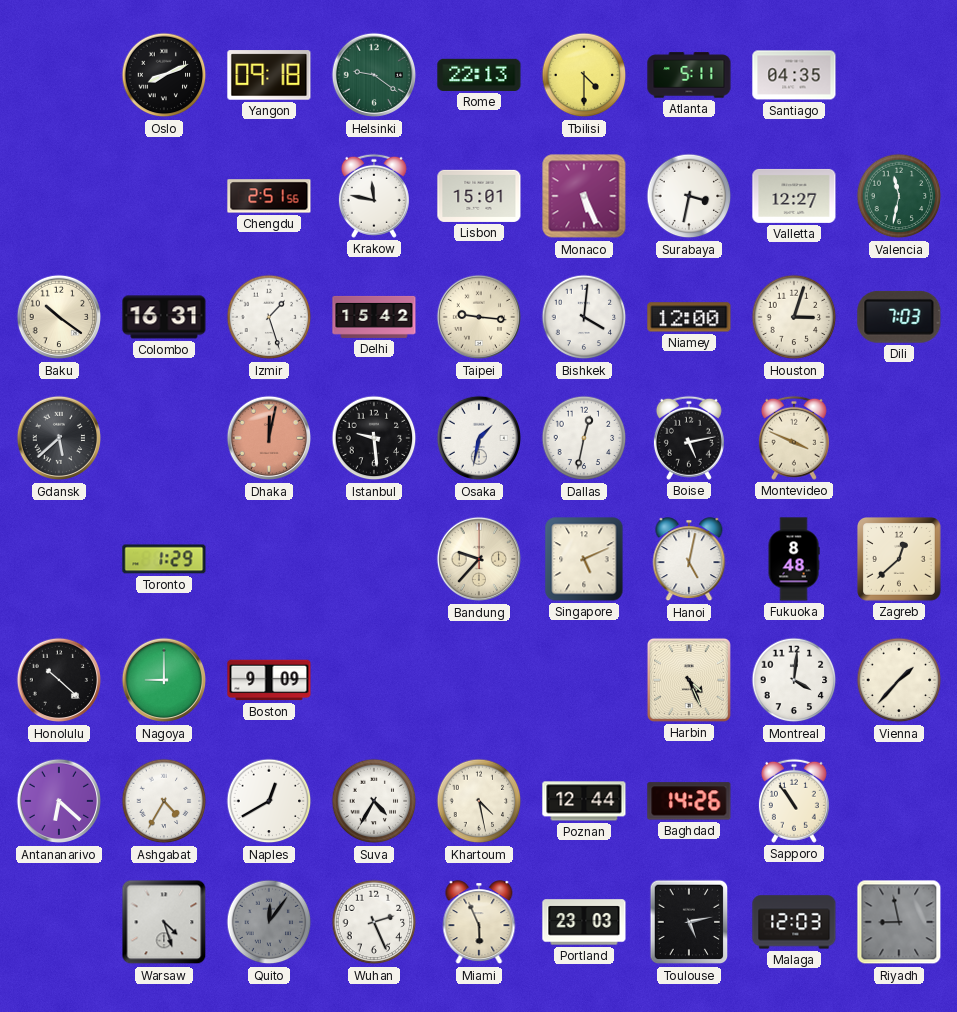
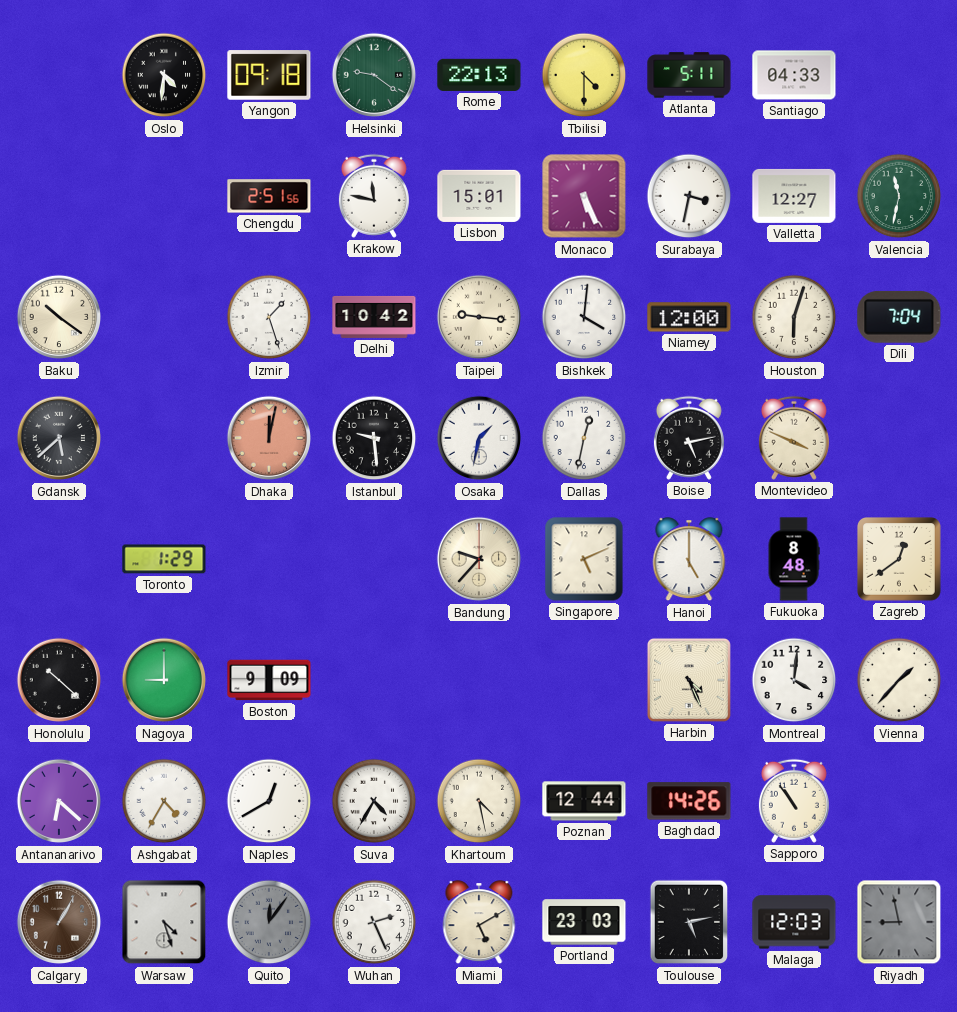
Oslo: 8:11 -> 4:31
Santiago: 04:35 -> 04:33
Colombo: 16:31 -> none
Delhi: 15:42 -> 10:42
Houston: 3:03 -> 6:03
Dili: 7:03 -> 7:04
Hanoi: 5:02 -> 5:00
Zagreb: 12:38 -> 12:39
Calgary: none -> 1:05
Miami: 5:56 -> 5:10
